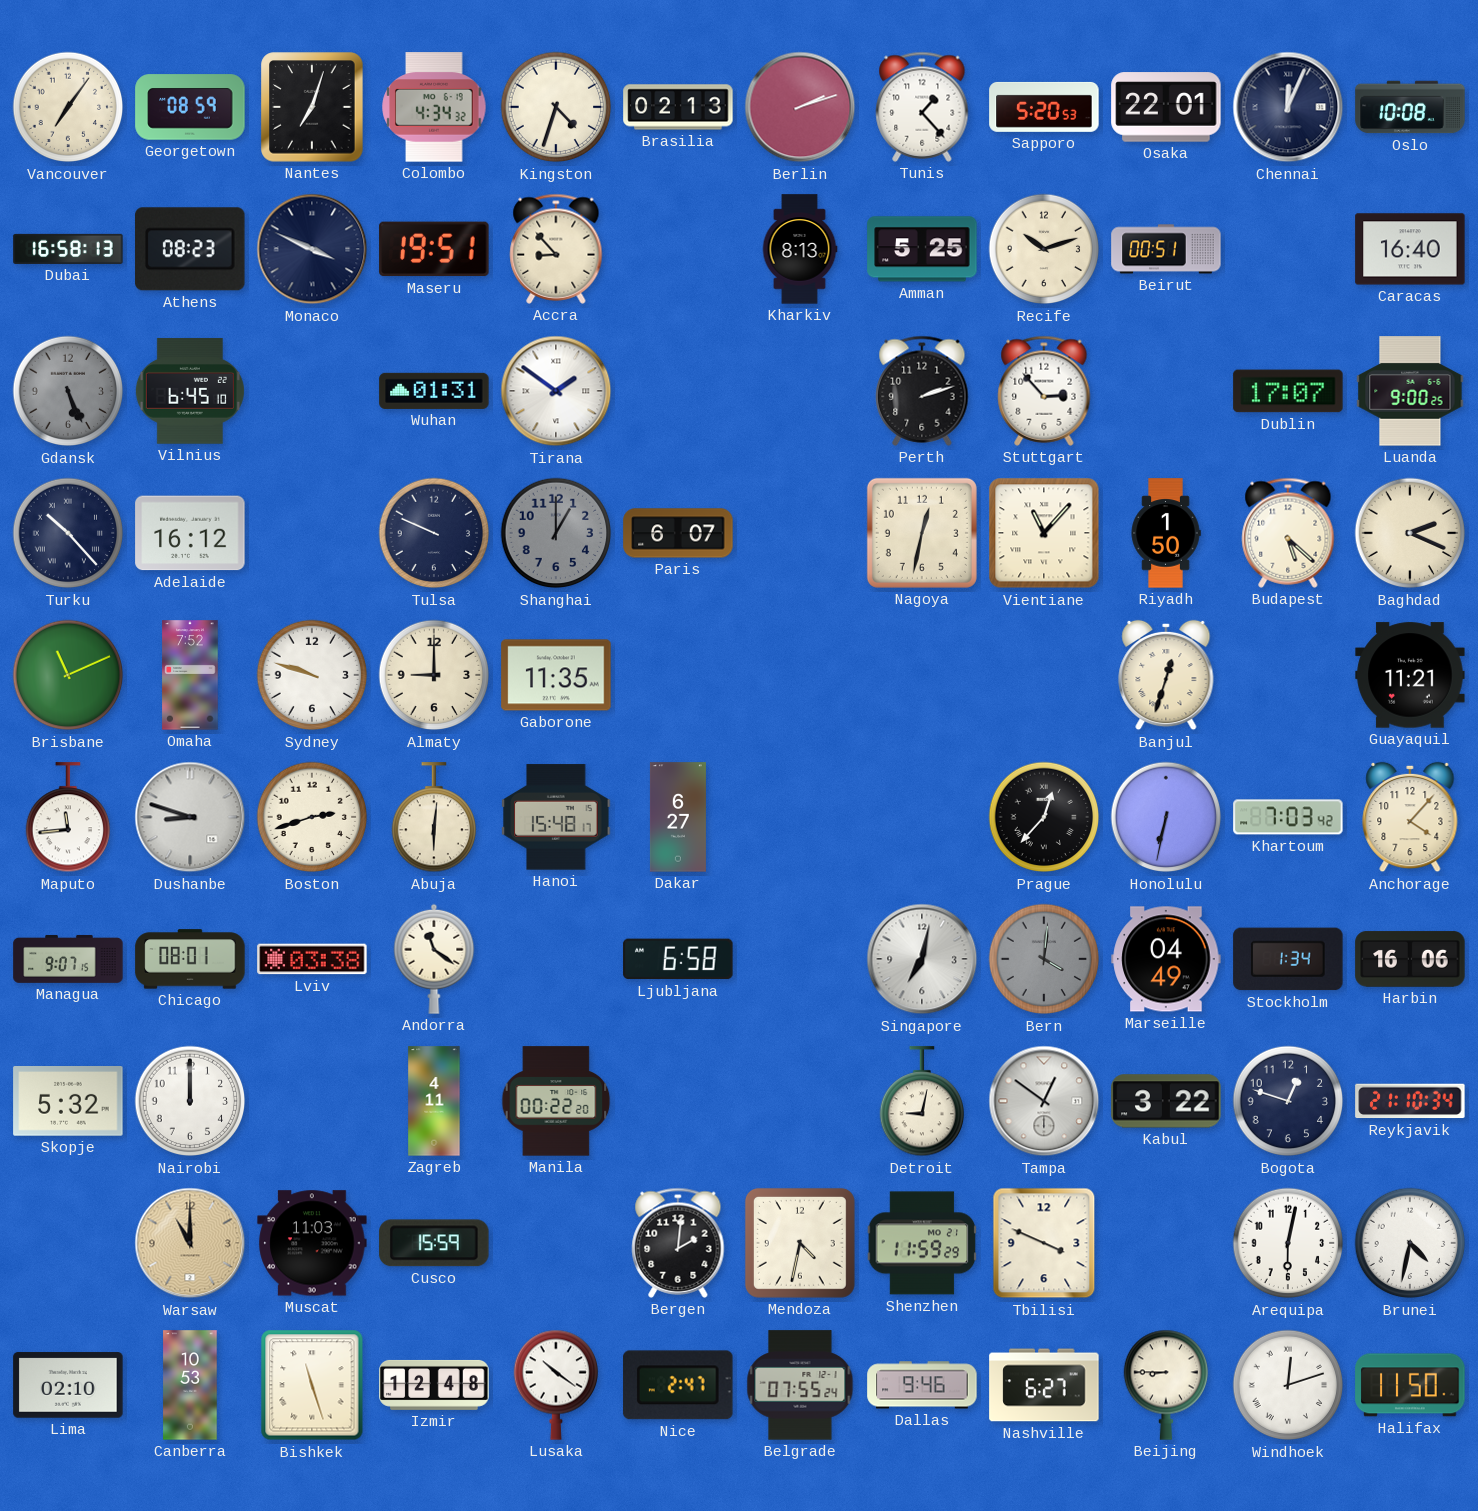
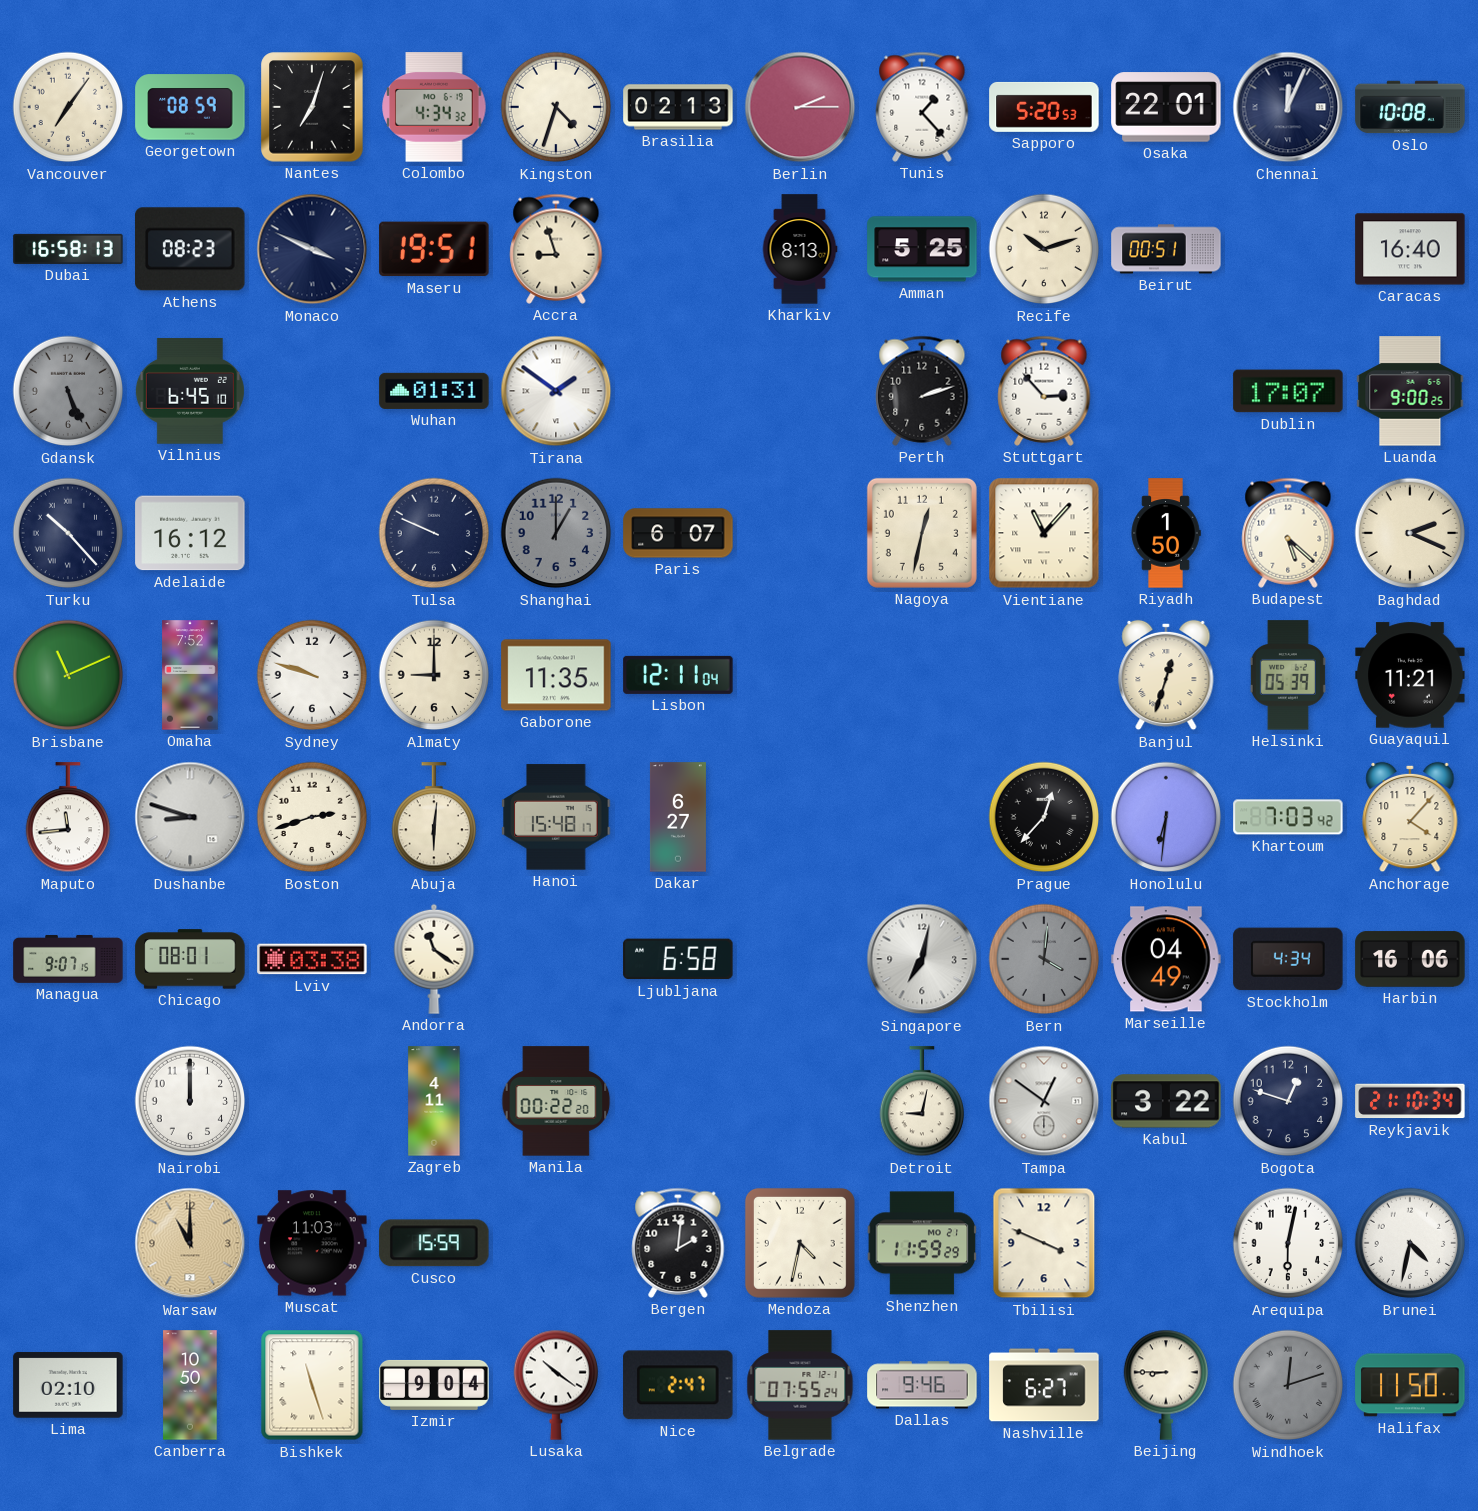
Berlin: 2:12 -> 2:15
Accra: 8:53 -> 8:57
Lisbon: none -> 12:11
Helsinki: none -> 05:39
Honolulu: 6:32 -> 6:31
Stockholm: 1:34 -> 4:34
Skopje: 5:32 -> none
Canberra: 10:53 -> 10:50
Izmir: 12:48 -> 9:04
Windhoek dial: white -> grey
